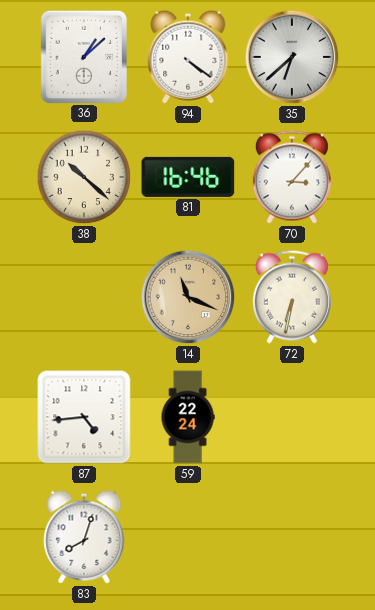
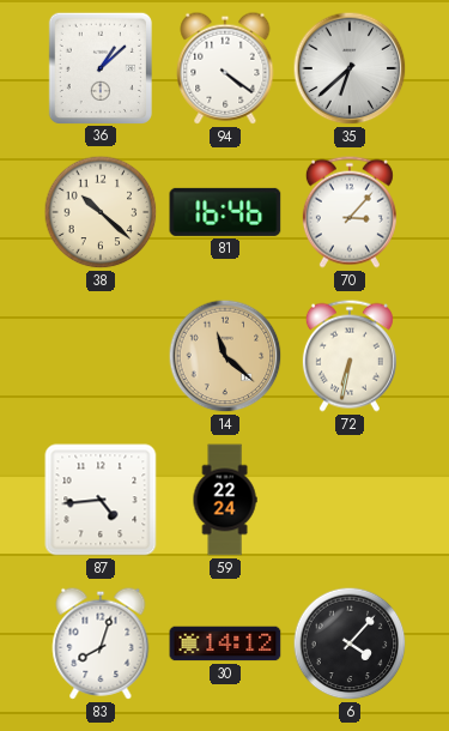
14: 11:19 -> 11:22
30: none -> 14:12
6: none -> 4:07
